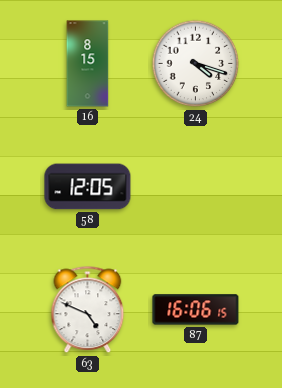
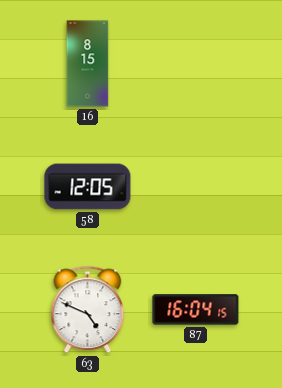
24: 4:18 -> none
87: 16:06 -> 16:04
